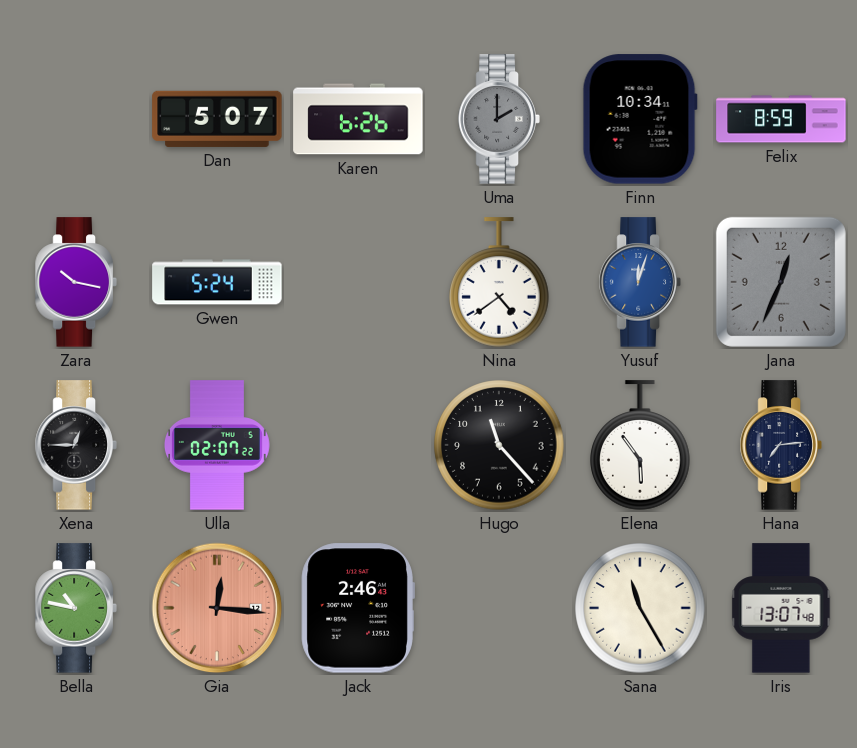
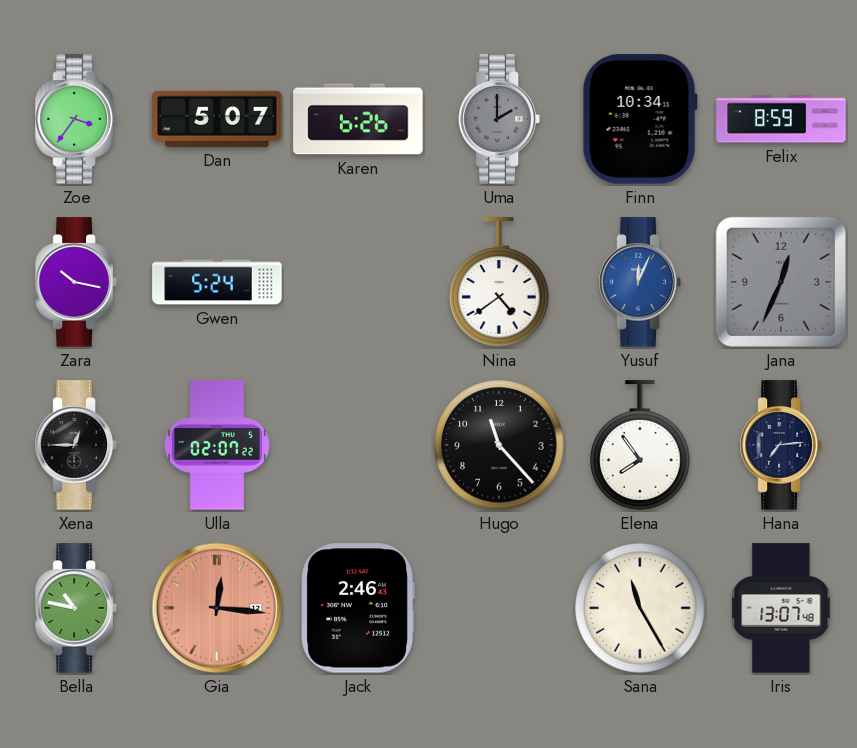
Zoe: none -> 3:36
Yusuf: 12:03 -> 12:04
Elena: 5:54 -> 7:54
